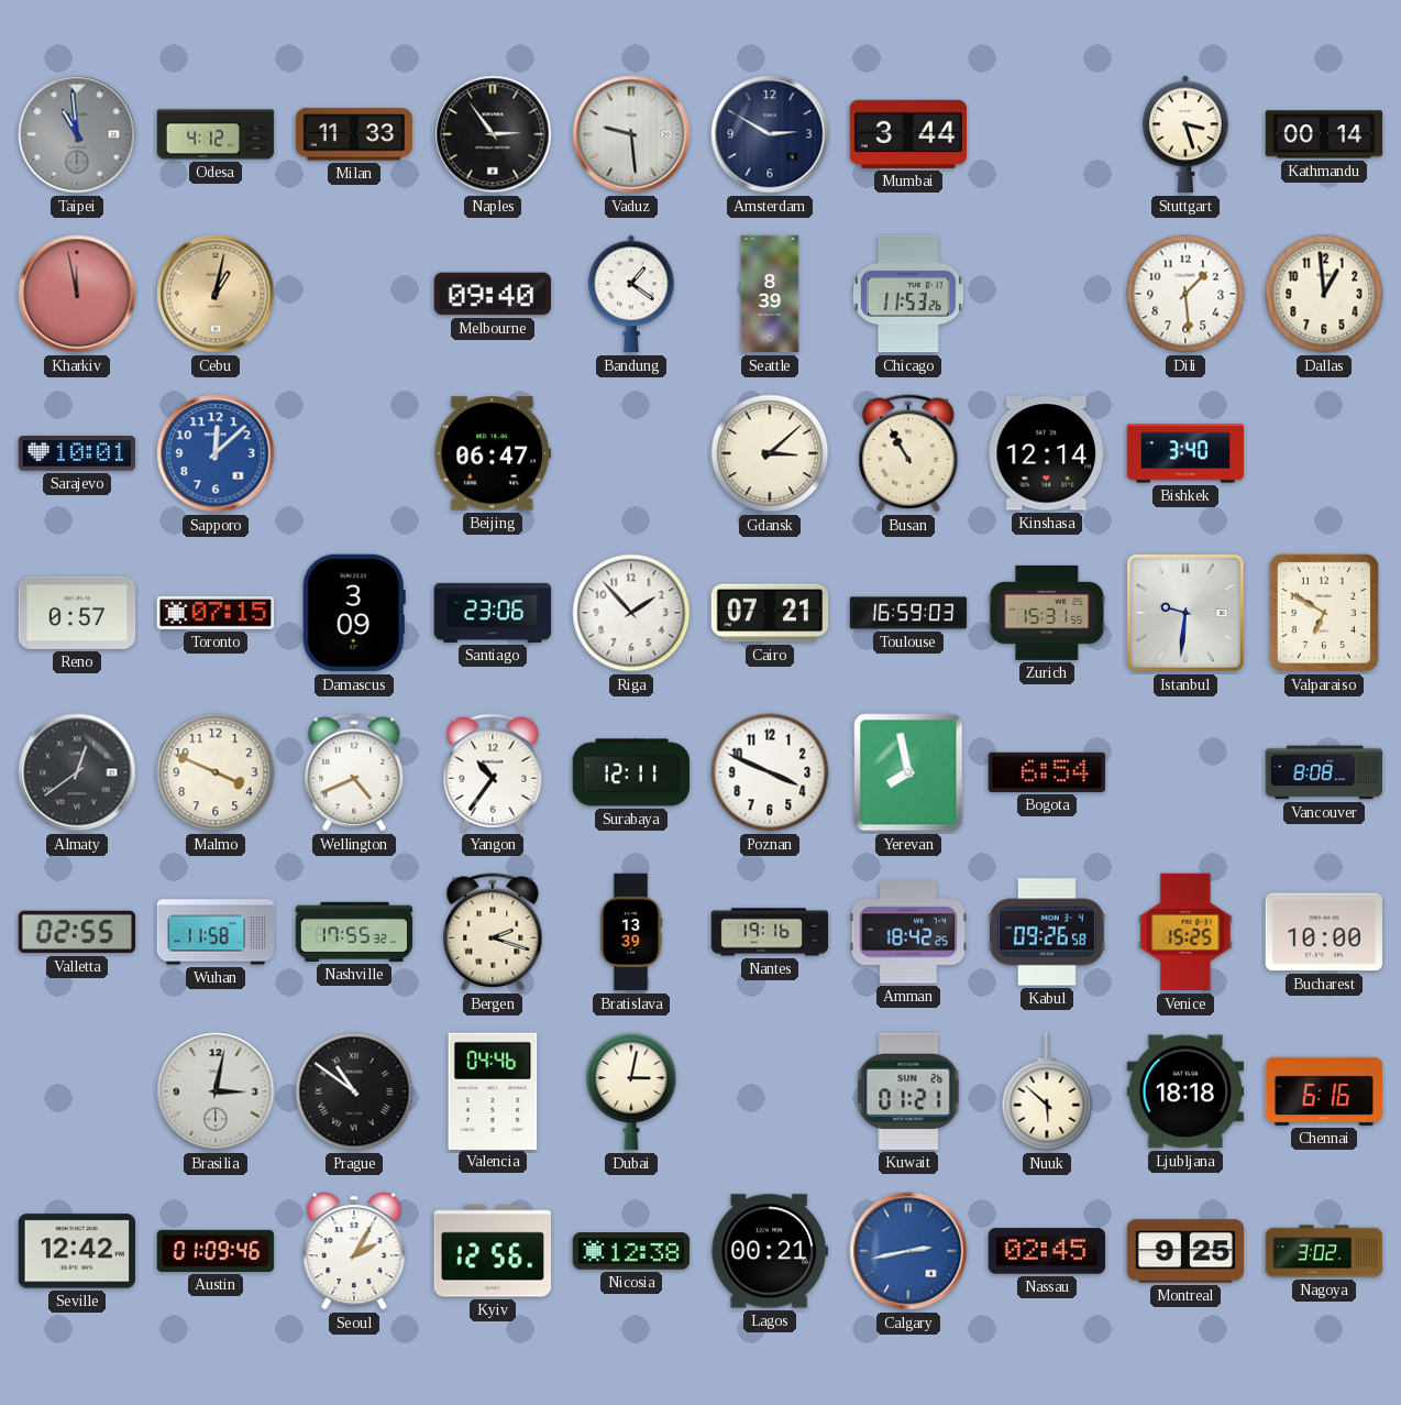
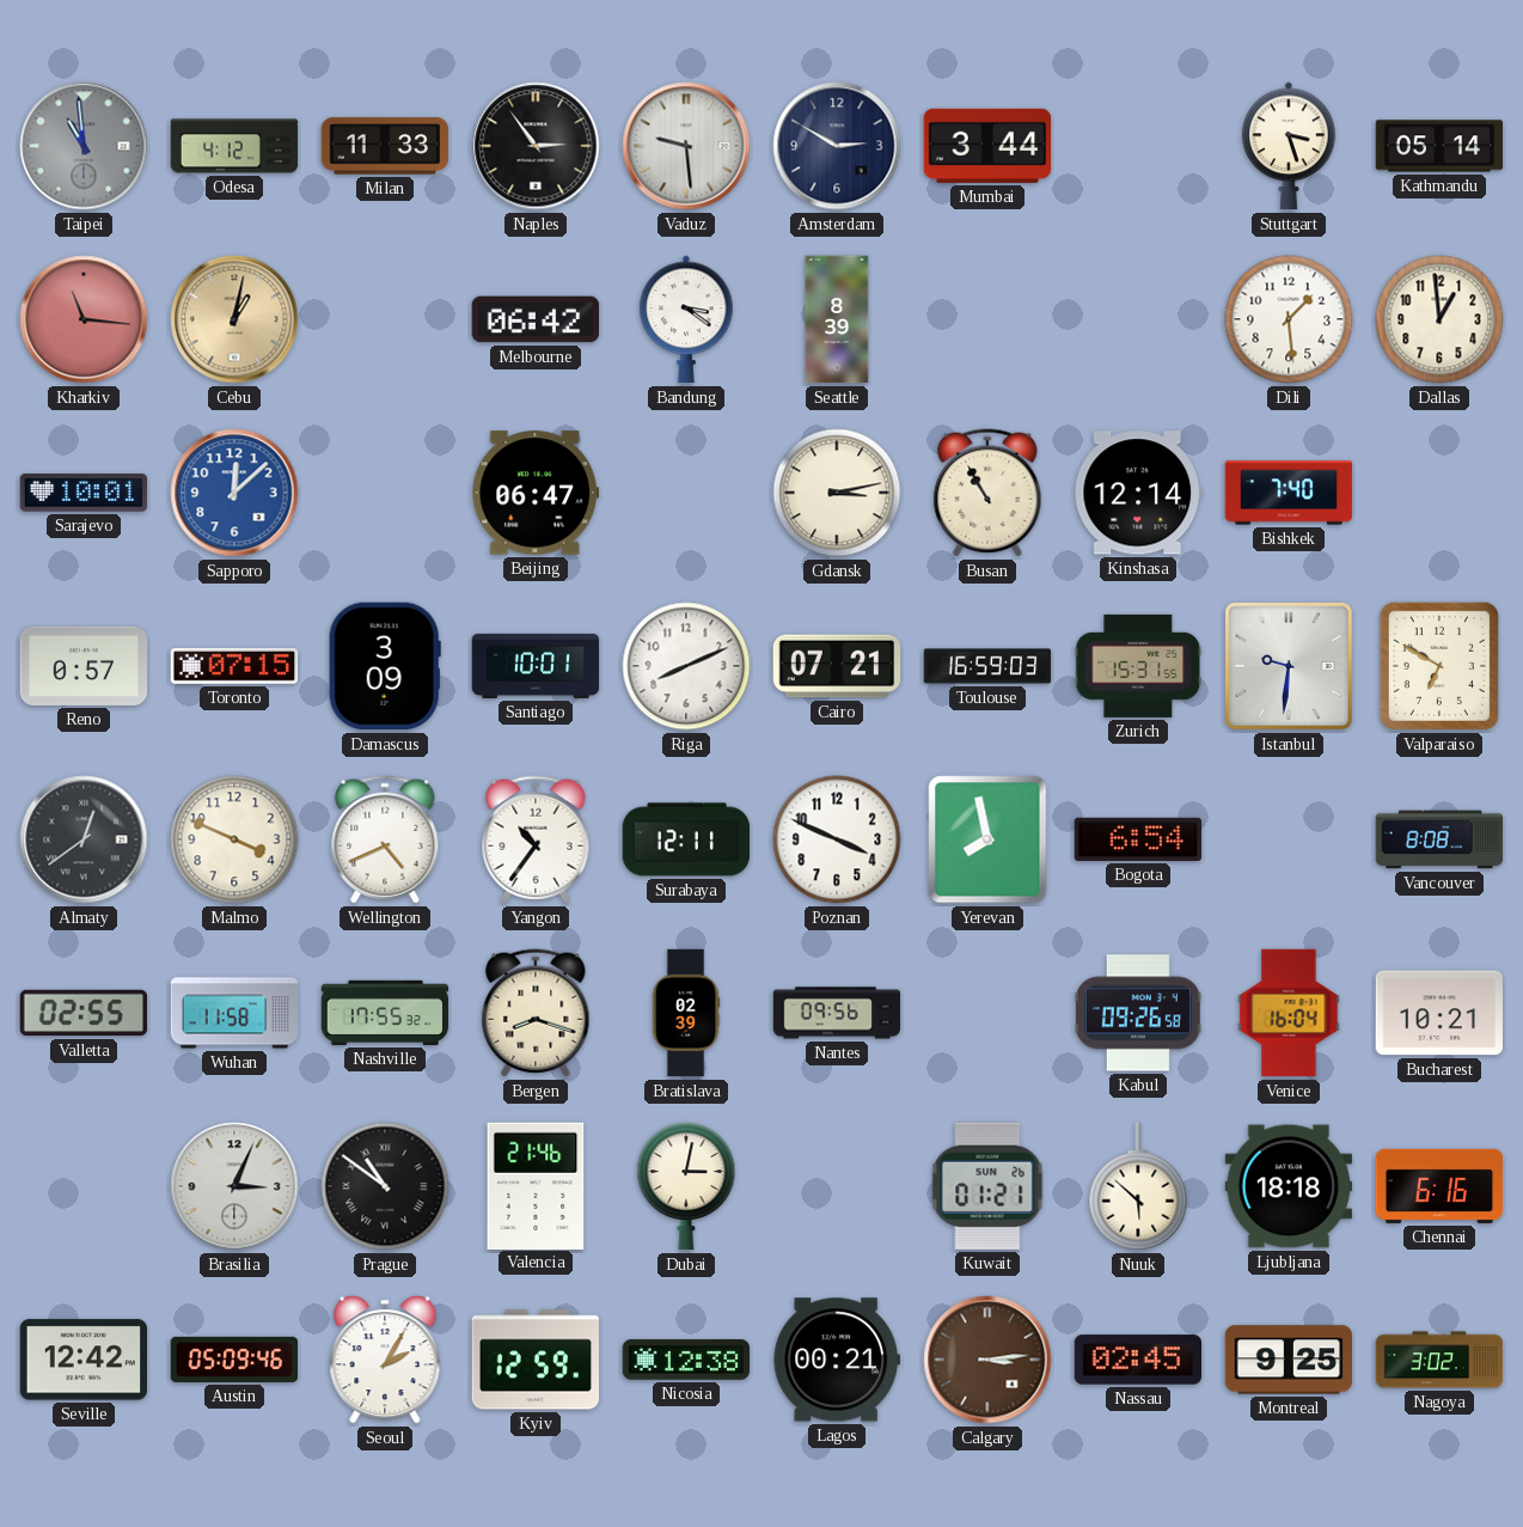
Kathmandu: 00:14 -> 05:14
Kharkiv: 11:58 -> 11:16
Melbourne: 09:40 -> 06:42
Bandung: 1:21 -> 3:21
Chicago: 11:53 -> none
Gdansk: 3:08 -> 3:13
Bishkek: 3:40 -> 7:40
Santiago: 23:06 -> 10:01
Riga: 1:53 -> 8:11
Bergen: 2:18 -> 8:18
Bratislava: 13:39 -> 02:39
Nantes: 19:16 -> 09:56
Amman: 18:42 -> none
Venice: 15:25 -> 16:04
Bucharest: 10:00 -> 10:21
Brasilia: 3:02 -> 3:04
Valencia: 04:46 -> 21:46
Austin: 01:09 -> 05:09
Kyiv: 12:56 -> 12:59
Calgary: 2:43 -> 3:14
Calgary dial: blue -> brown
